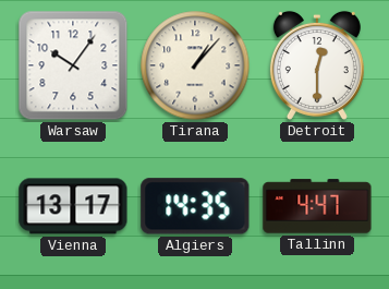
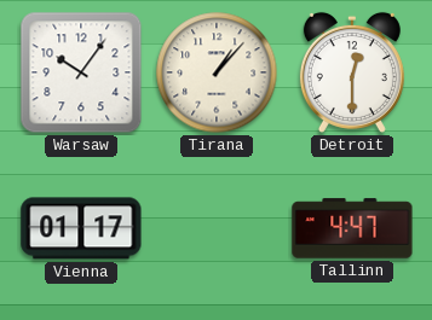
Vienna: 13:17 -> 01:17
Algiers: 14:35 -> none
